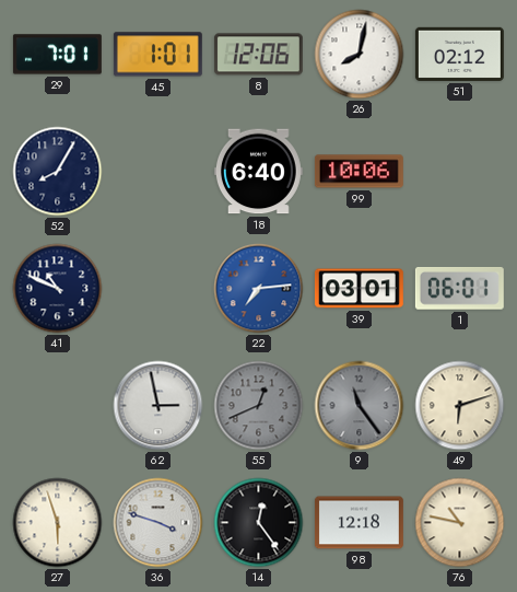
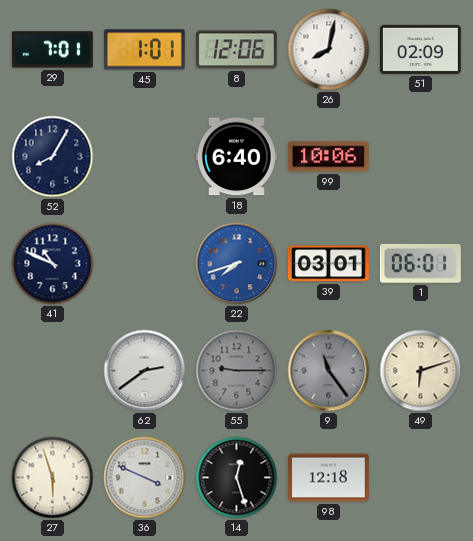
51: 02:12 -> 02:09
22: 7:14 -> 7:42
62: 2:58 -> 2:39
55: 12:41 -> 9:15
36: 3:48 -> 3:49
14: 12:24 -> 12:27
76: 10:47 -> none
